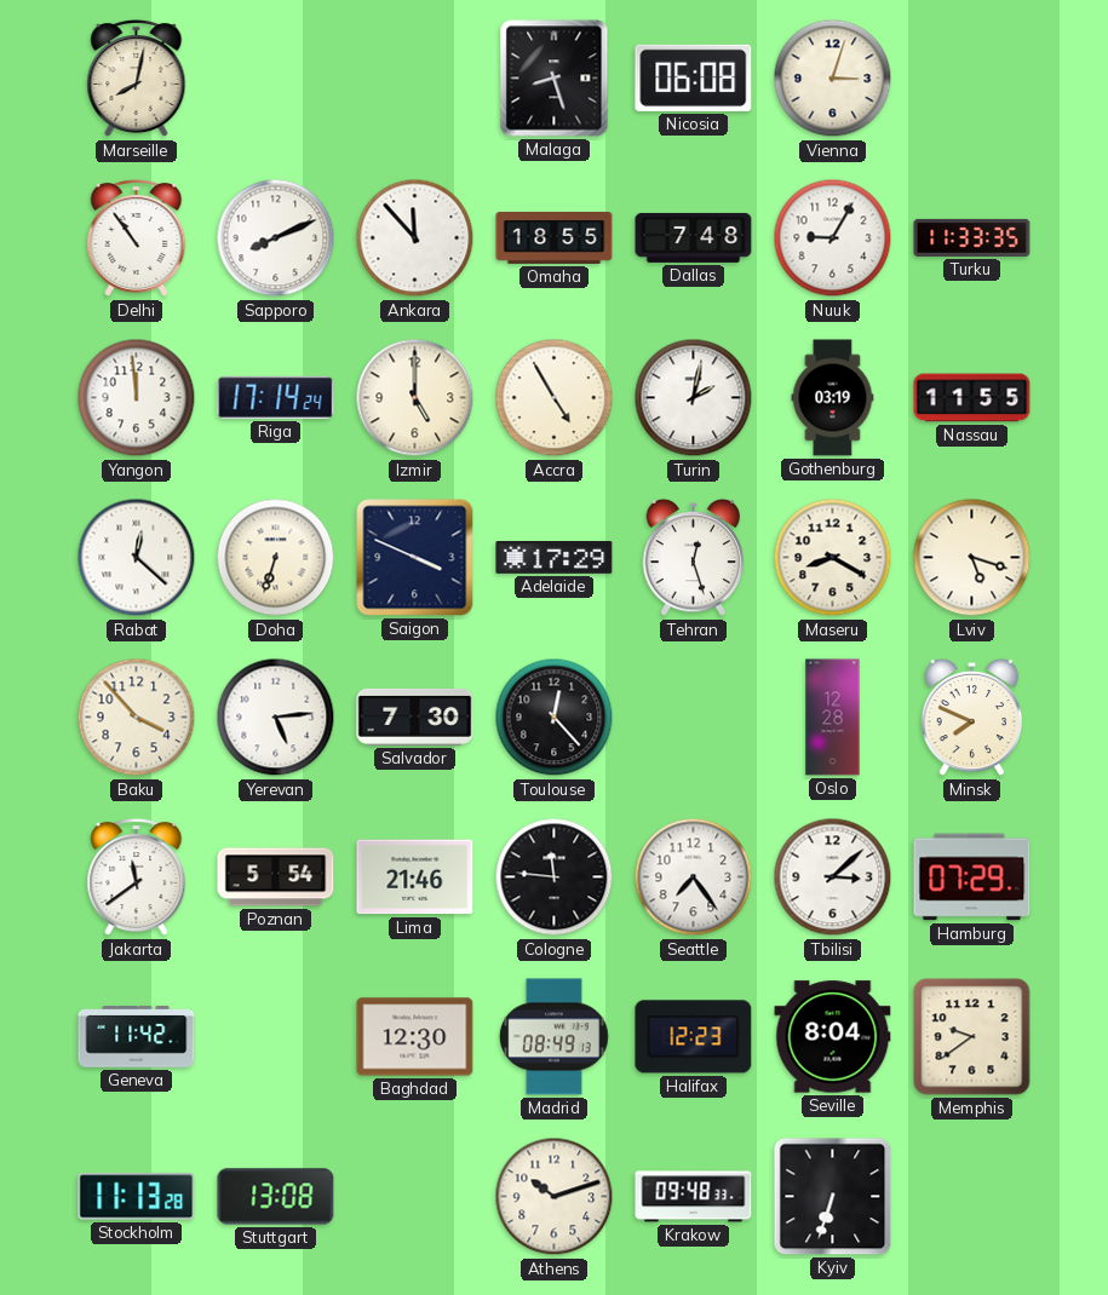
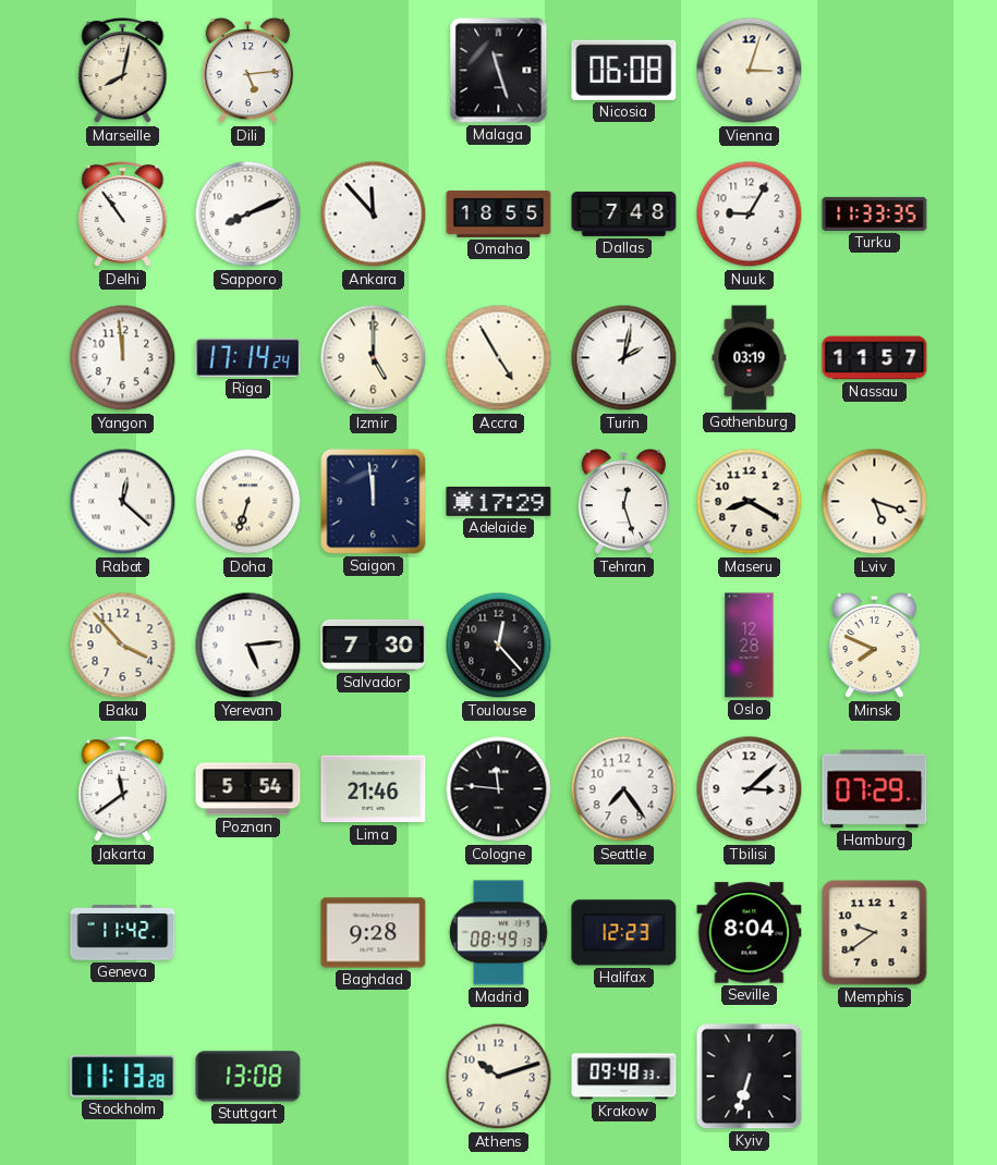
Dili: none -> 5:14
Malaga: 8:27 -> 11:27
Nassau: 11:55 -> 11:57
Saigon: 3:49 -> 11:59
Baghdad: 12:30 -> 9:28
